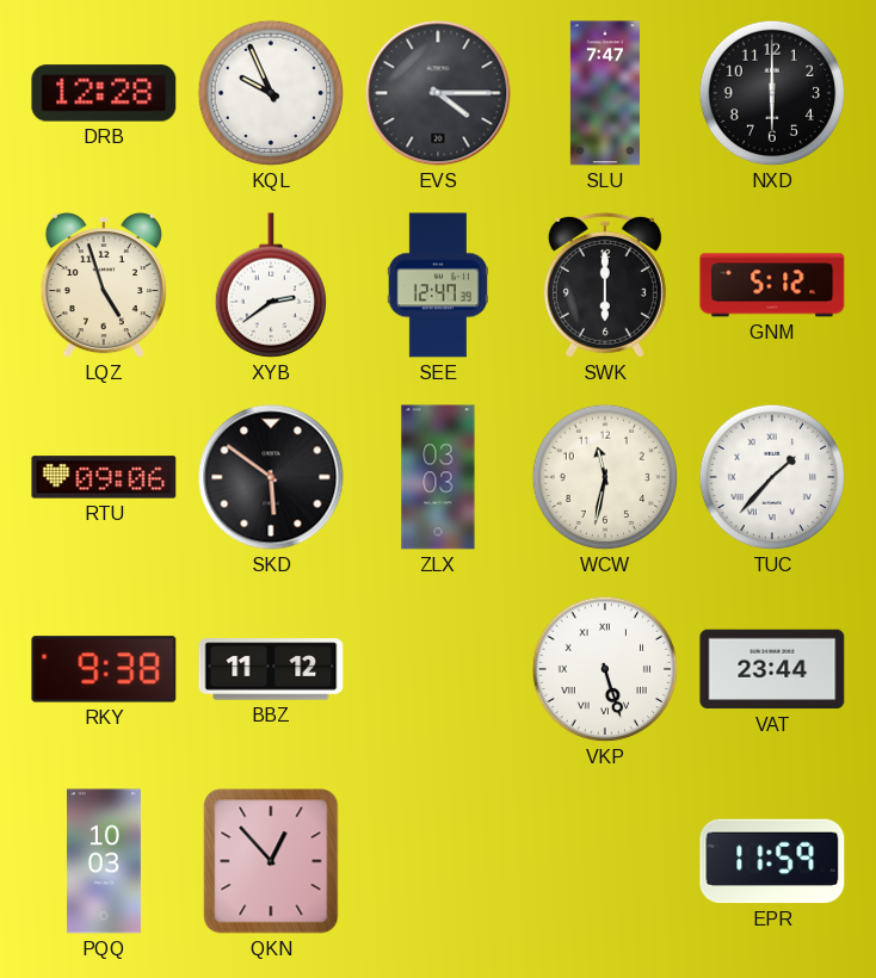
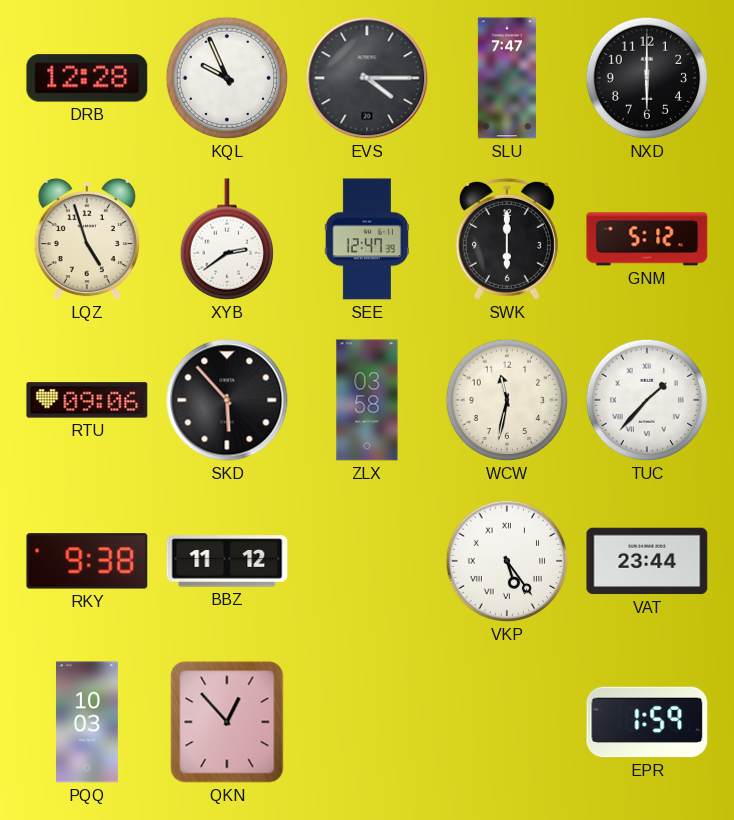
SKD: 5:51 -> 5:53
ZLX: 03:03 -> 03:58
VKP: 5:27 -> 5:24
EPR: 11:59 -> 1:59
